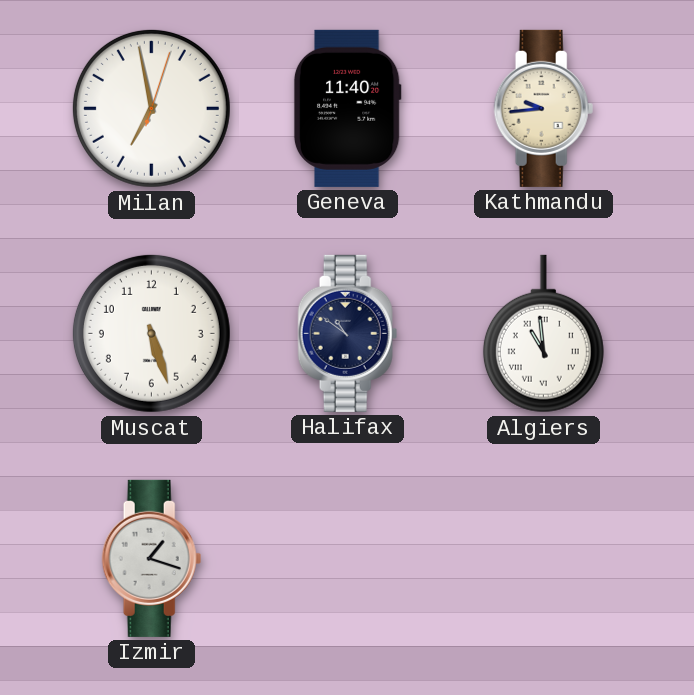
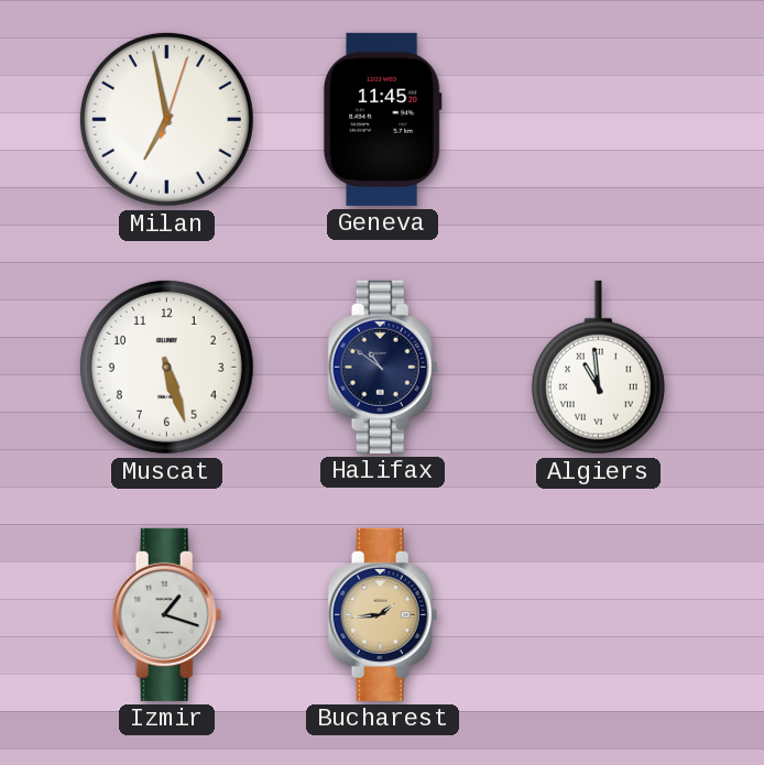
Geneva: 11:40 -> 11:45
Kathmandu: 9:44 -> none
Bucharest: none -> 1:44
